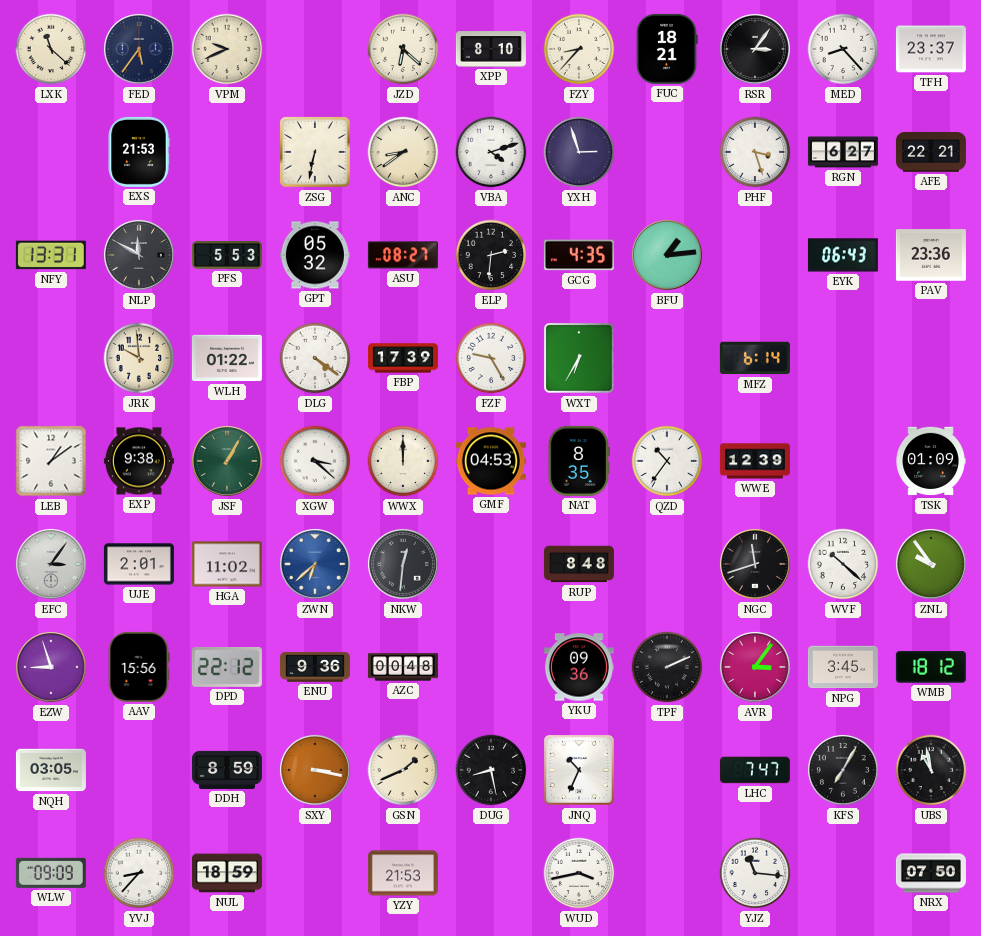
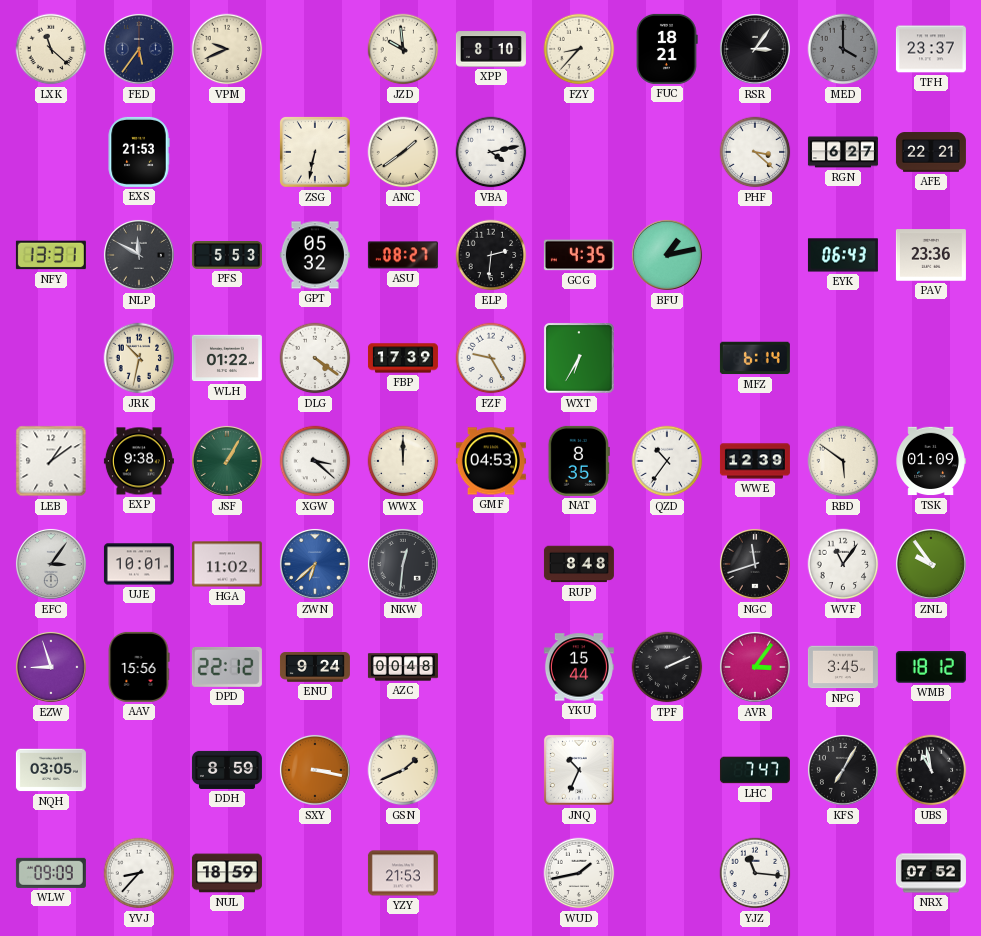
JZD: 6:22 -> 9:59
MED: 8:23 -> 4:00
MED dial: white -> grey
ANC: 8:39 -> 1:39
VBA: 4:12 -> 4:13
YXH: 2:57 -> none
PHF: 3:27 -> 3:22
BFU: 1:14 -> 1:13
JRK: 9:59 -> 10:32
RBD: none -> 5:51
UJE: 2:01 -> 10:01
WVF: 10:22 -> 11:06
ENU: 9:36 -> 9:24
YKU: 09:36 -> 15:44
DUG: 8:28 -> none
WUD: 3:43 -> 1:43
NRX: 07:50 -> 07:52
